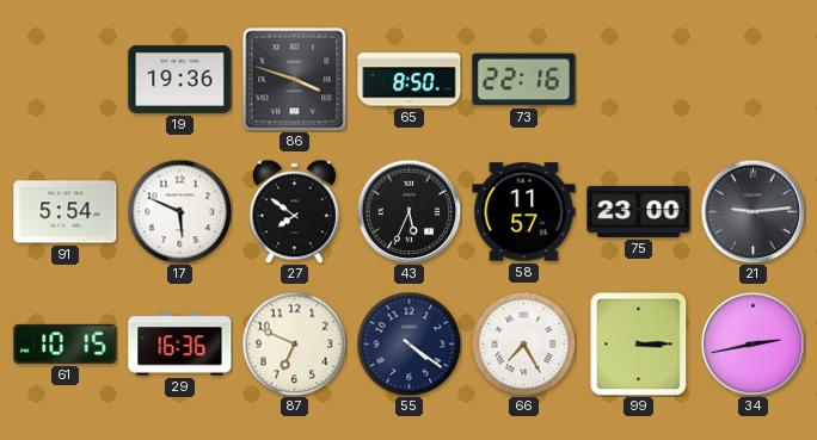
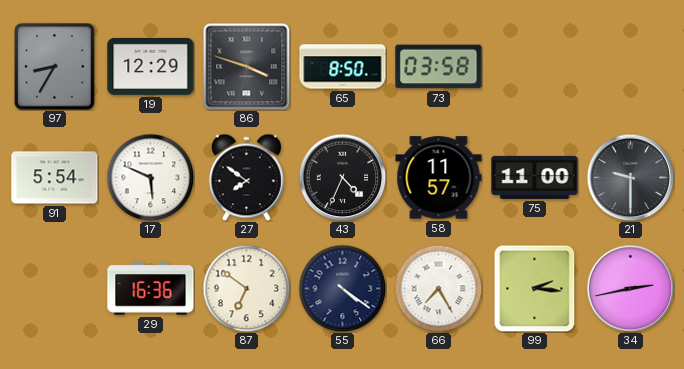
97: none -> 8:35
19: 19:36 -> 12:29
73: 22:16 -> 03:58
43: 5:34 -> 4:34
75: 23:00 -> 11:00
21: 9:14 -> 9:30
61: 10:15 -> none
87: 6:49 -> 6:51
99: 3:15 -> 2:16
